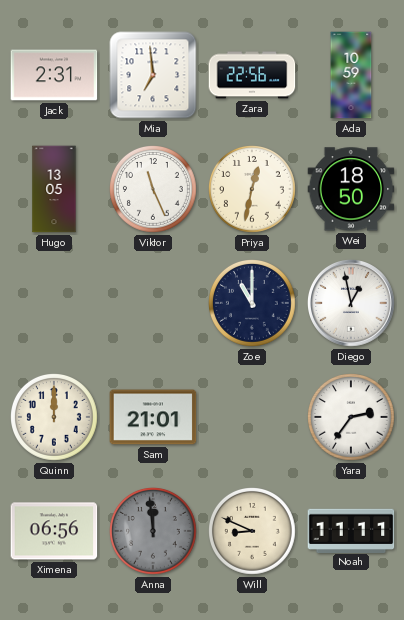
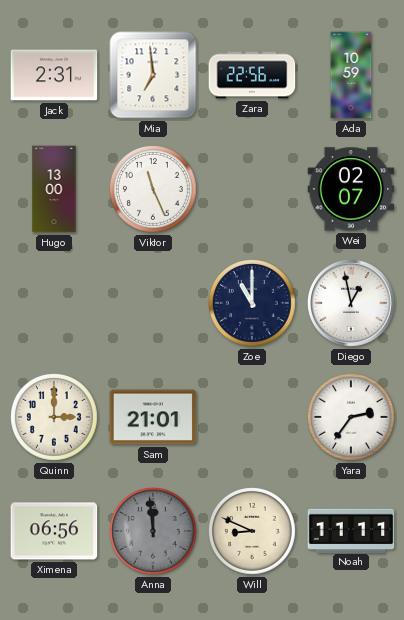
Hugo: 13:05 -> 13:00
Priya: 12:32 -> none
Wei: 18:50 -> 02:07
Quinn: 12:00 -> 3:00
